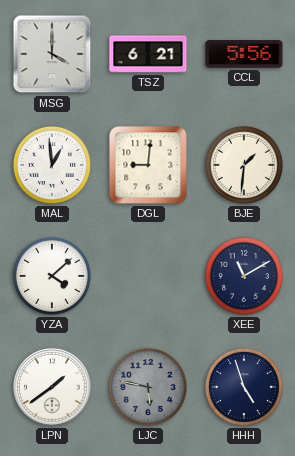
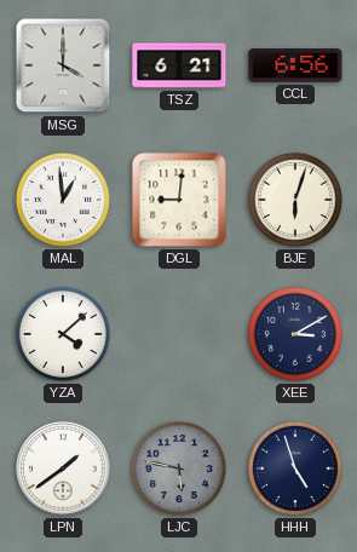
CCL: 5:56 -> 6:56
BJE: 1:31 -> 6:03
XEE: 11:10 -> 3:10
